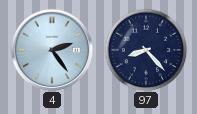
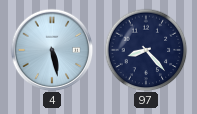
4: 2:24 -> 5:28
